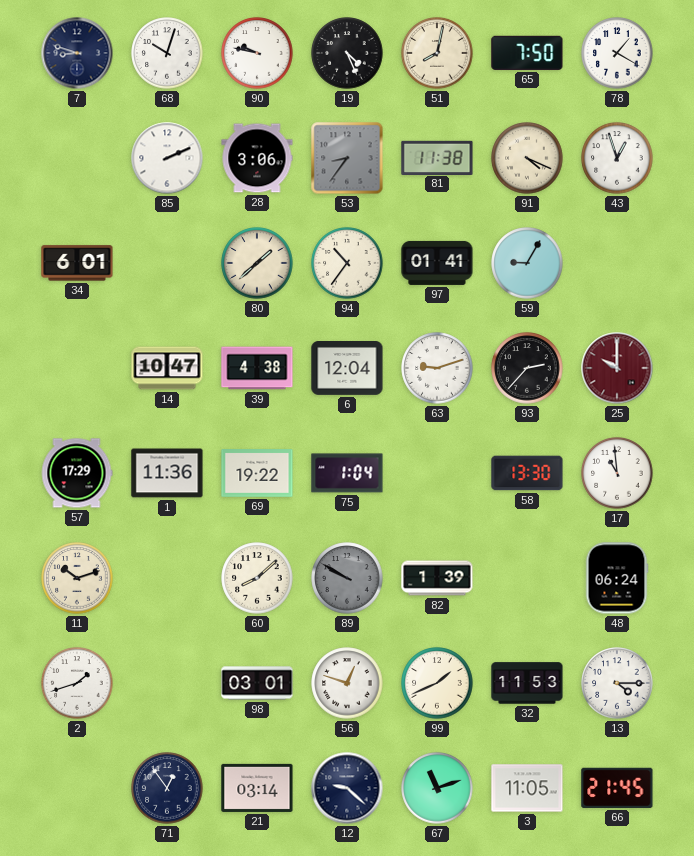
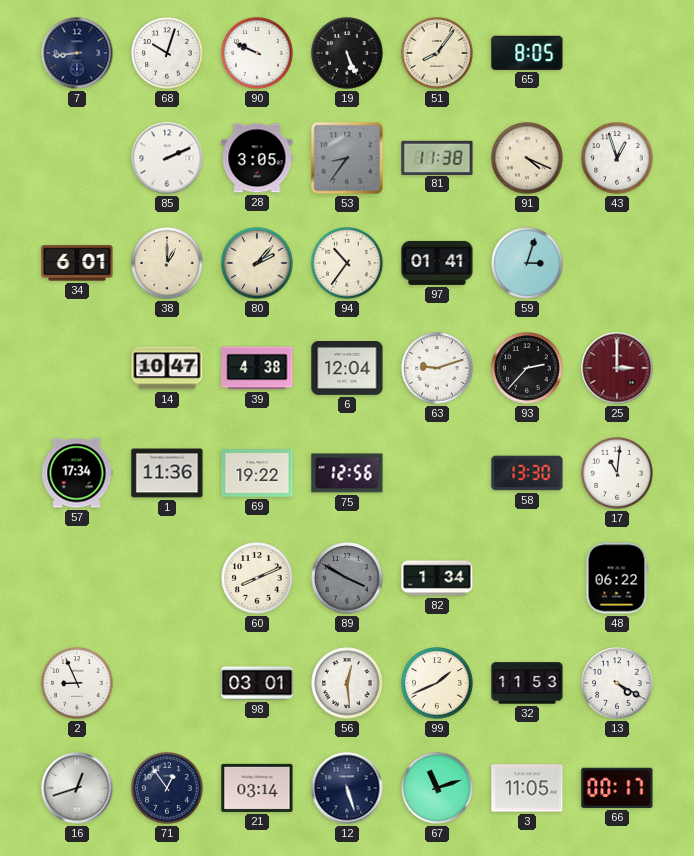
7: 8:48 -> 8:44
90: 9:47 -> 9:49
19: 4:26 -> 5:26
51: 8:02 -> 8:06
65: 7:50 -> 8:05
78: 1:20 -> none
28: 3:06 -> 3:05
38: none -> 1:00
80: 1:38 -> 2:07
59: 9:05 -> 3:03
25: 10:00 -> 3:00
57: 17:29 -> 17:34
75: 1:04 -> 12:56
17: 10:59 -> 11:01
11: 10:12 -> none
60: 8:08 -> 8:11
89: 9:50 -> 3:50
82: 1:39 -> 1:34
48: 06:24 -> 06:22
2: 1:42 -> 8:56
56: 12:48 -> 12:29
13: 4:15 -> 4:20
16: none -> 12:42
12: 9:22 -> 5:27
66: 21:45 -> 00:17
